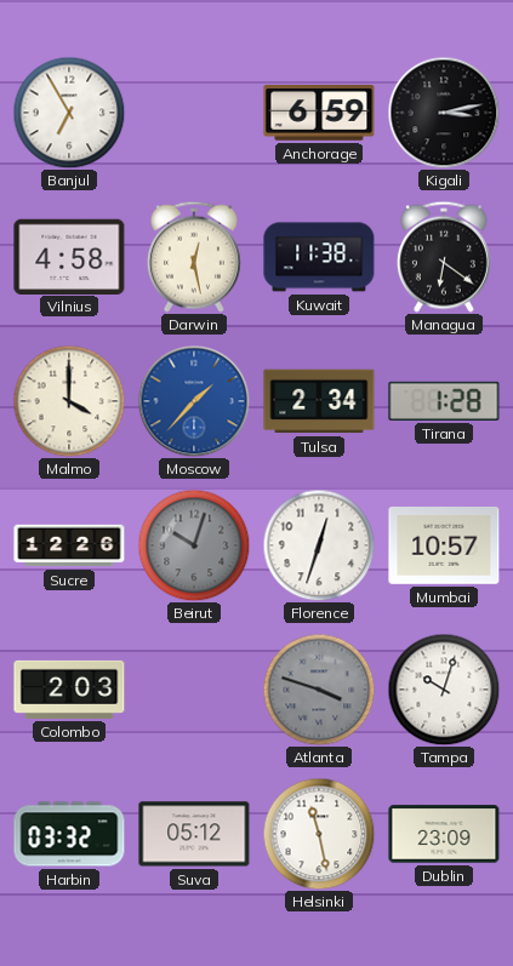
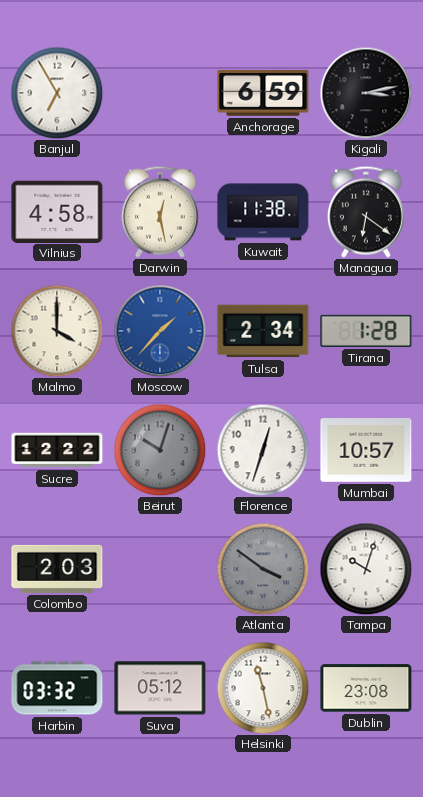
Sucre: 12:26 -> 12:22
Atlanta: 3:48 -> 3:51
Dublin: 23:09 -> 23:08
